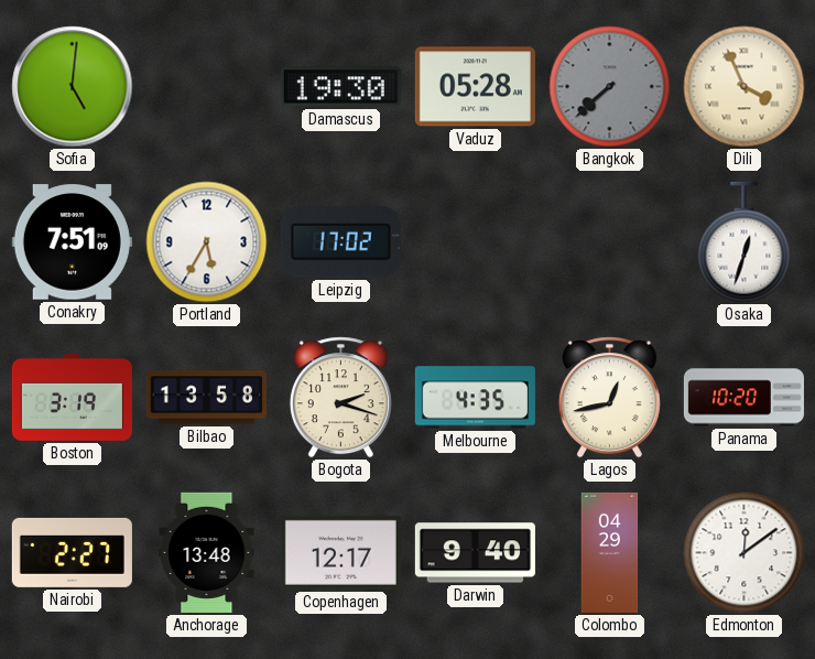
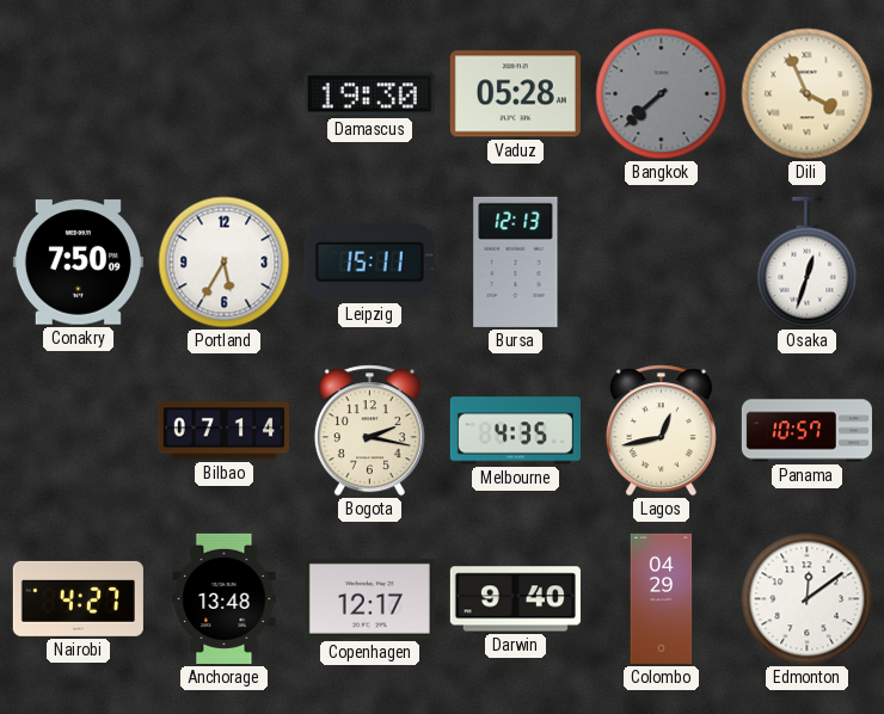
Sofia: 5:01 -> none
Conakry: 7:51 -> 7:50
Leipzig: 17:02 -> 15:11
Bursa: none -> 12:13
Boston: 3:19 -> none
Bilbao: 13:58 -> 07:14
Bogota: 2:18 -> 2:17
Panama: 10:20 -> 10:57
Nairobi: 2:27 -> 4:27
